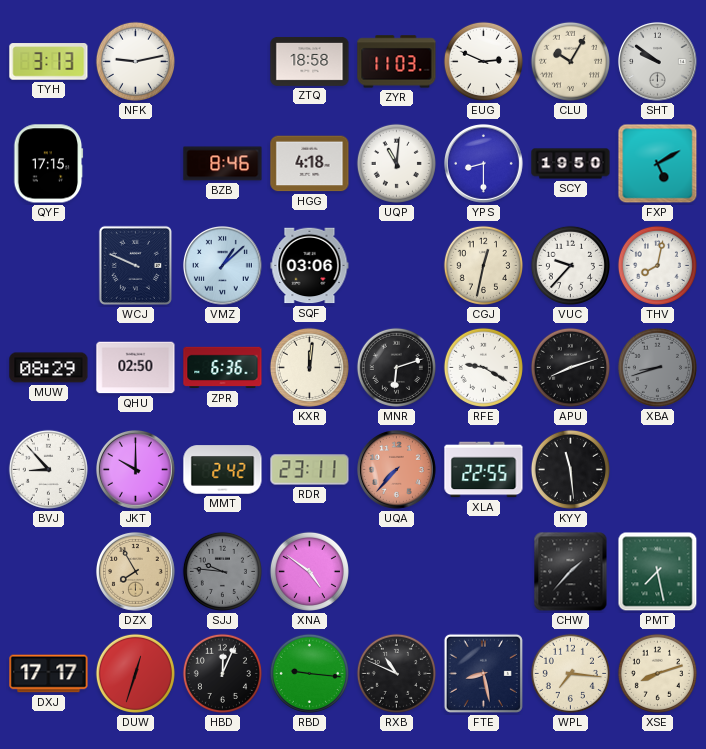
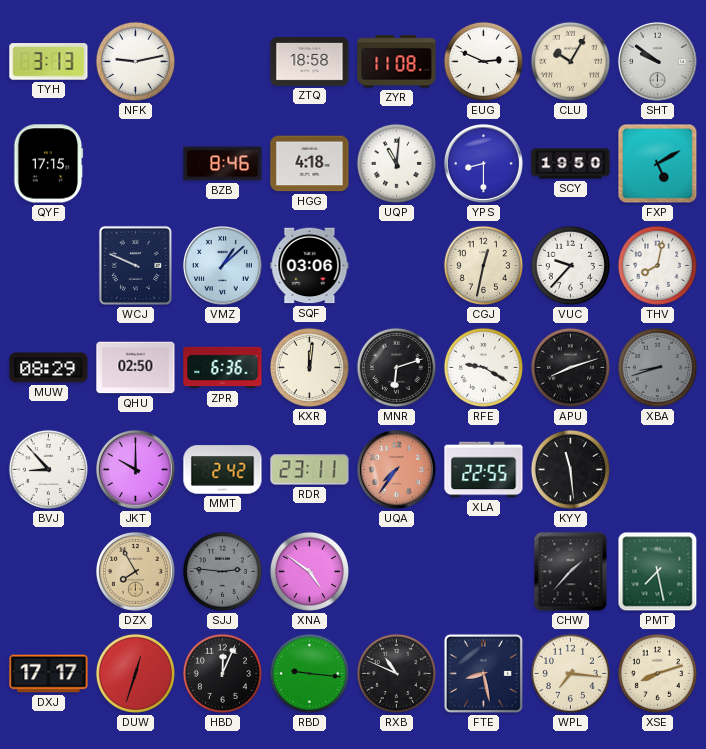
ZYR: 11:03 -> 11:08
UQA: 7:37 -> 7:36
SJJ: 9:46 -> 2:46
